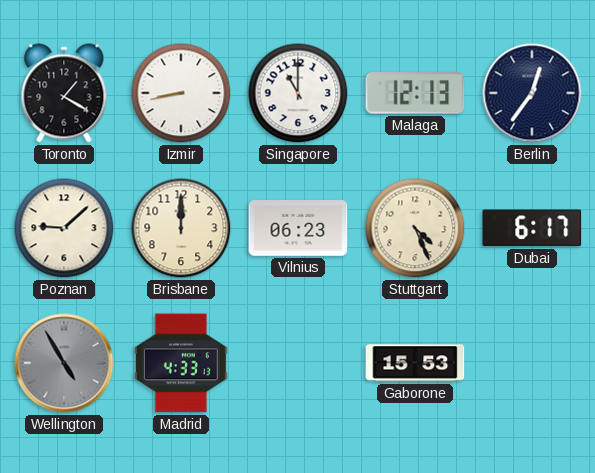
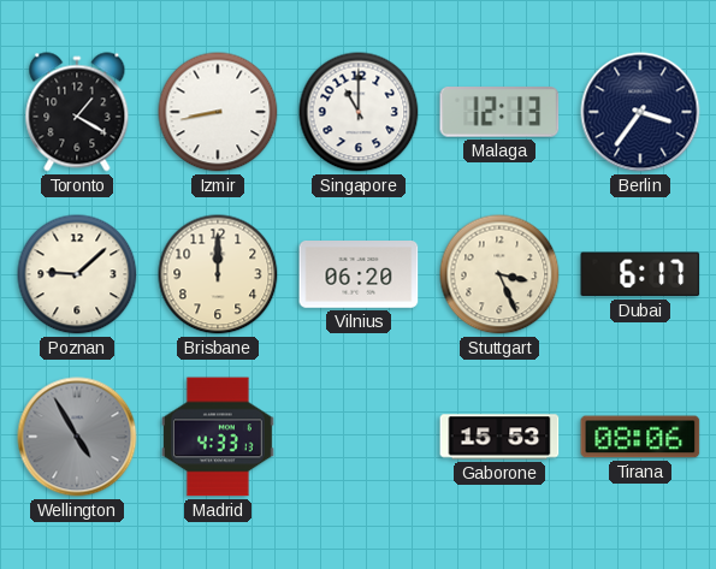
Berlin: 12:36 -> 3:36
Vilnius: 06:23 -> 06:20
Stuttgart: 4:26 -> 3:26
Tirana: none -> 08:06
